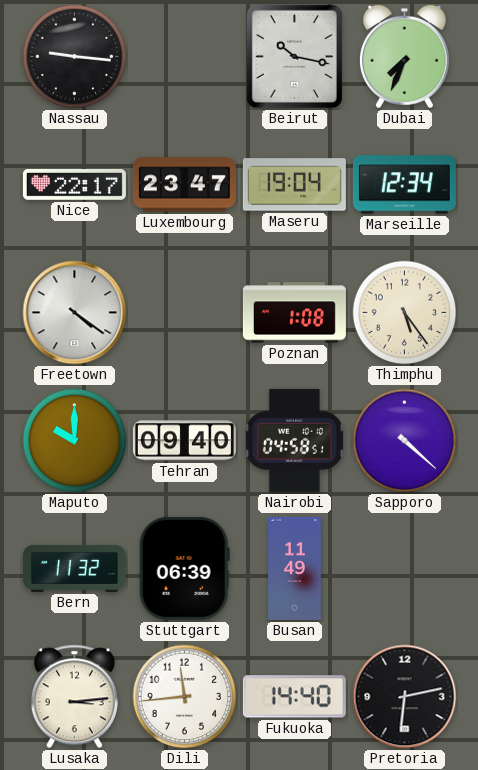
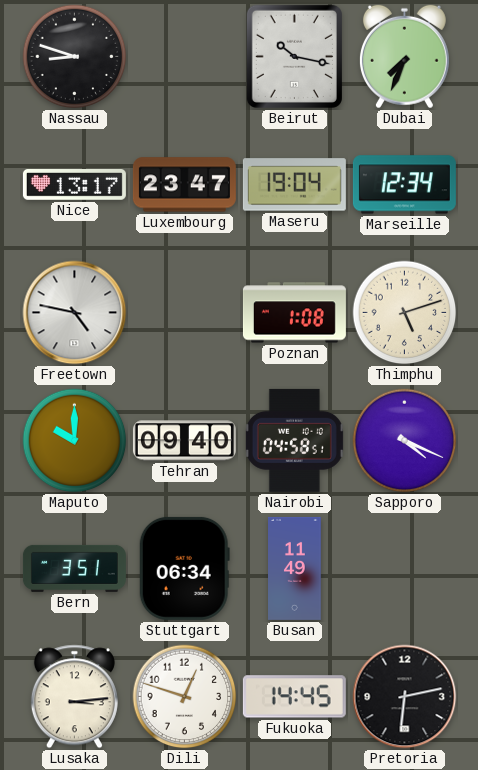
Nassau: 9:16 -> 8:48
Nice: 22:17 -> 13:17
Freetown: 4:21 -> 4:47
Thimphu: 5:24 -> 5:12
Sapporo: 4:22 -> 4:19
Bern: 11:32 -> 3:51
Stuttgart: 06:39 -> 06:34
Dili: 11:44 -> 12:48
Fukuoka: 14:40 -> 14:45
